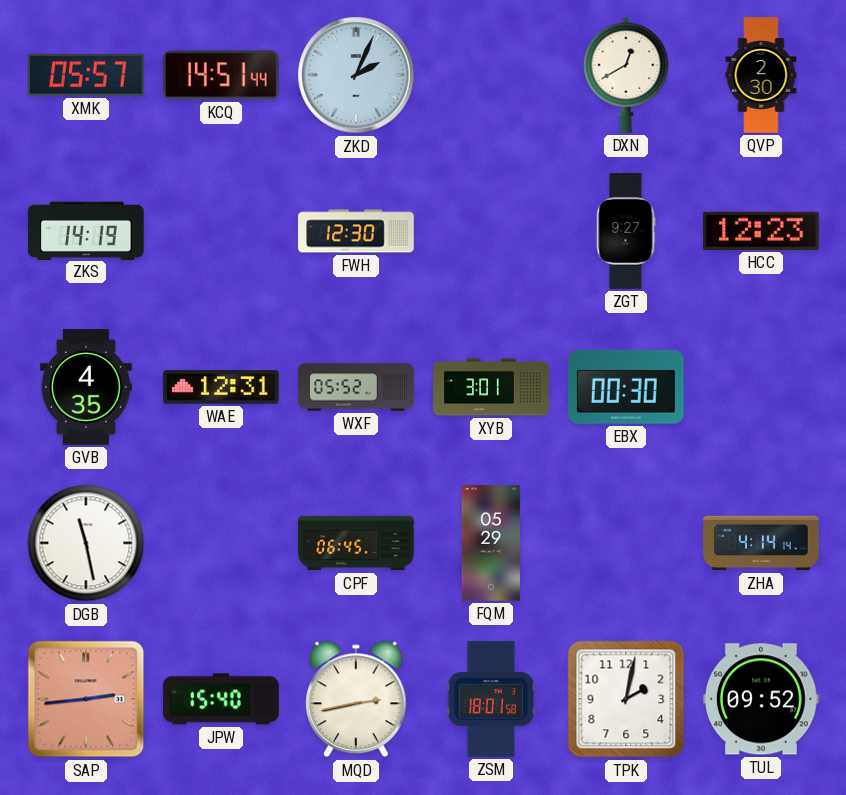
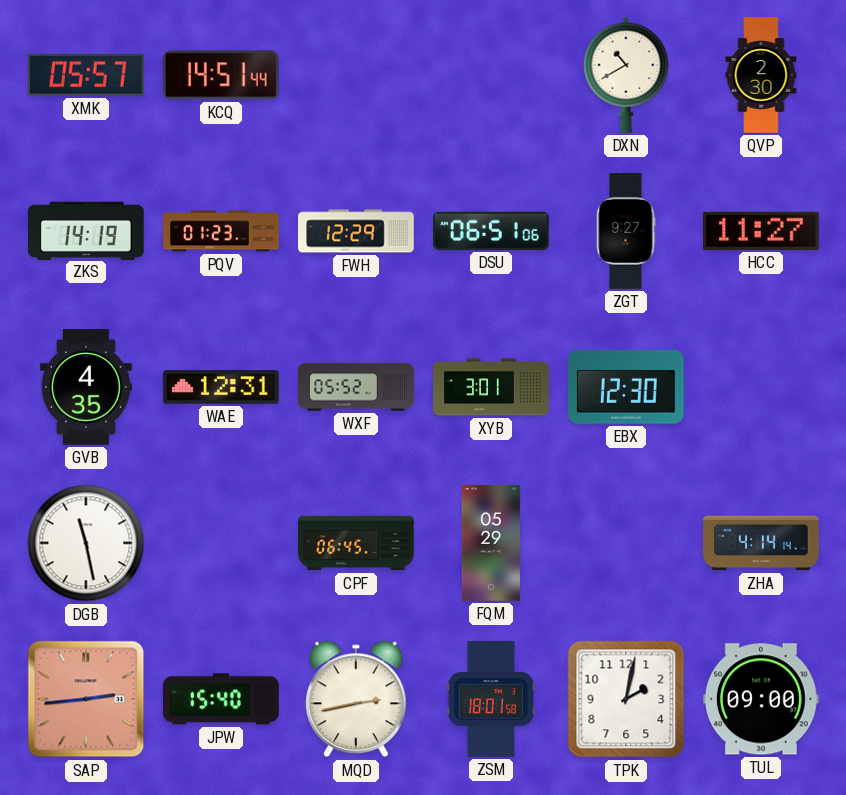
ZKD: 2:04 -> none
DXN: 12:40 -> 10:40
PQV: none -> 01:23
FWH: 12:30 -> 12:29
DSU: none -> 06:51
HCC: 12:23 -> 11:27
EBX: 00:30 -> 12:30
TUL: 09:52 -> 09:00
